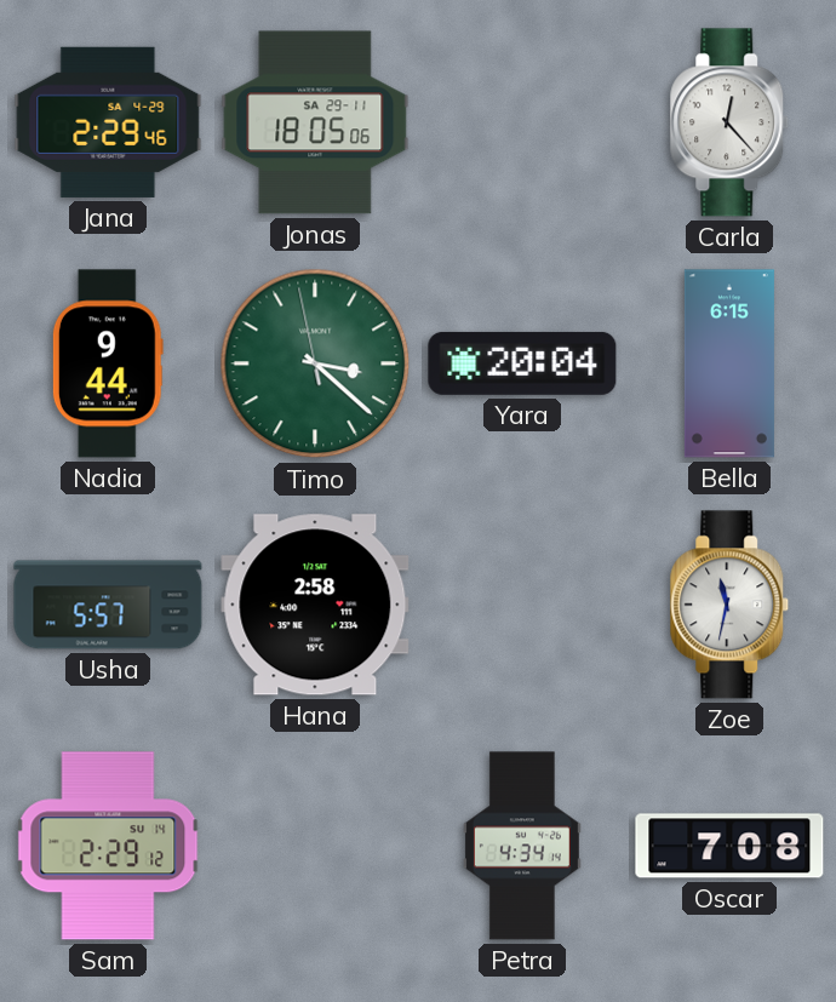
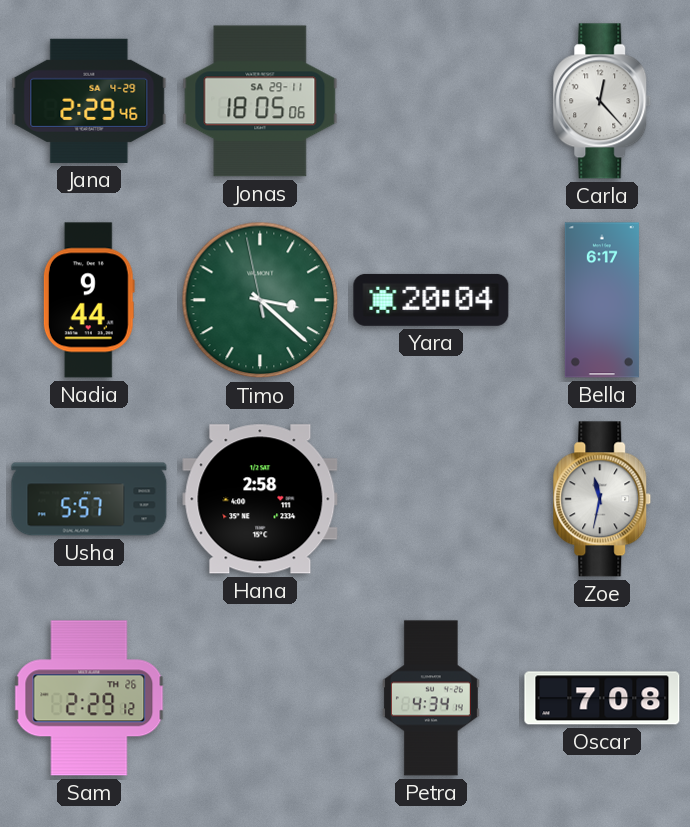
Bella: 6:15 -> 6:17
Sam date: SU 14 -> TH 26
